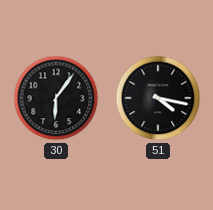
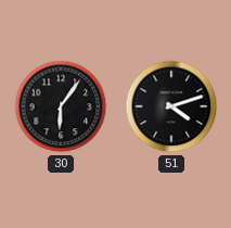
51: 4:17 -> 4:12
